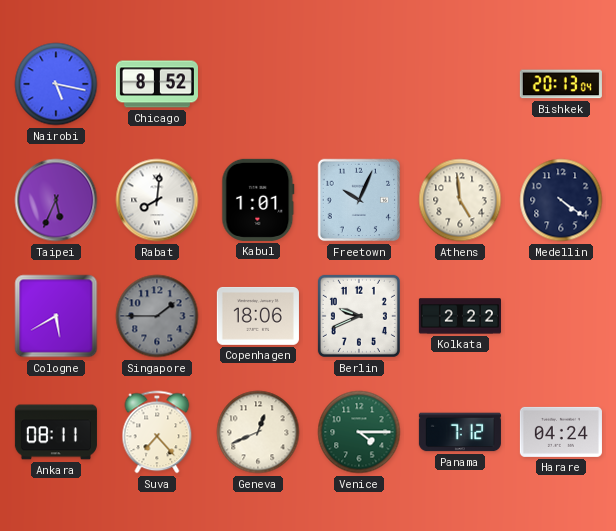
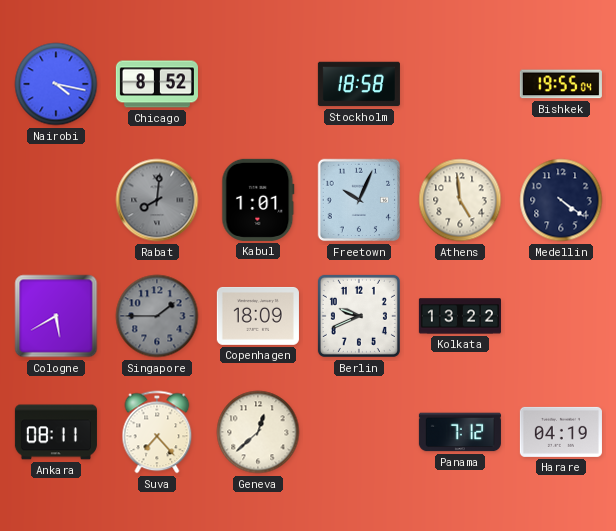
Nairobi: 5:17 -> 4:17
Stockholm: none -> 18:58
Bishkek: 20:13 -> 19:55
Taipei: 5:34 -> none
Rabat dial: white -> grey
Copenhagen: 18:06 -> 18:09
Kolkata: 2:22 -> 13:22
Geneva: 12:41 -> 12:38
Venice: 4:15 -> none
Harare: 04:24 -> 04:19
